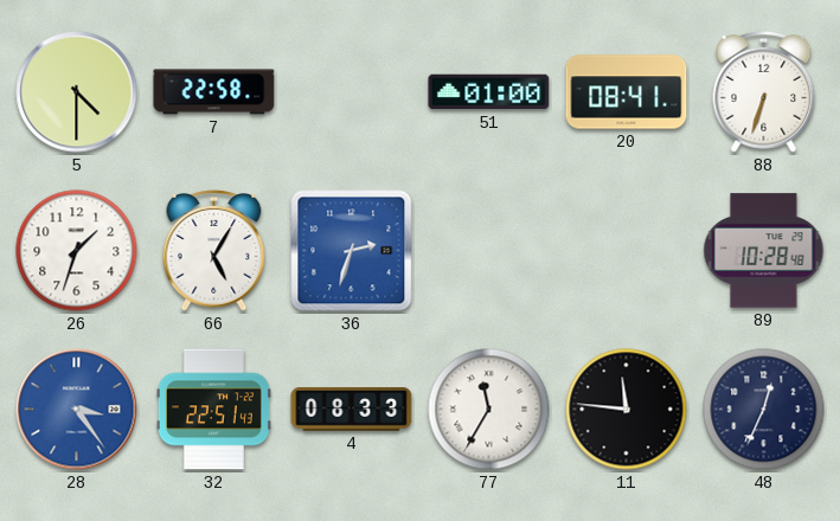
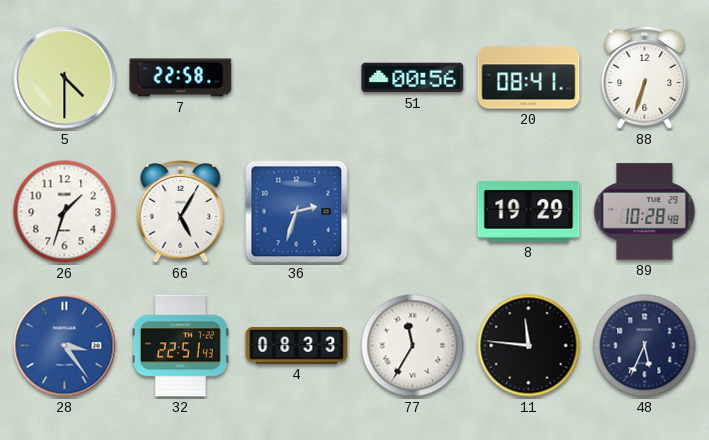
51: 01:00 -> 00:56
8: none -> 19:29
48: 12:34 -> 5:34
